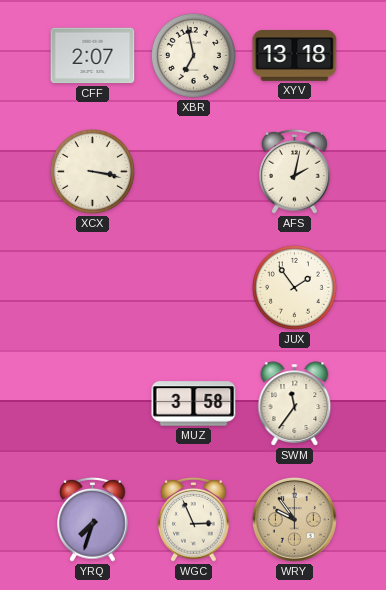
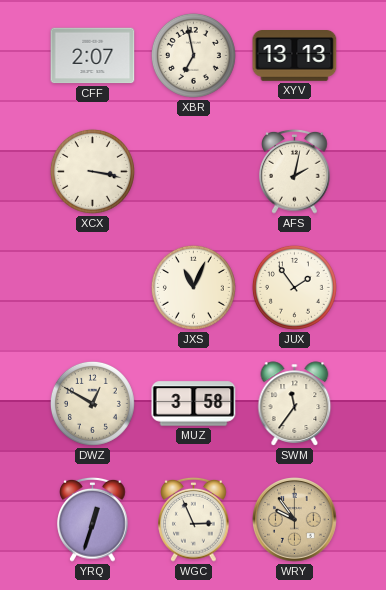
XYV: 13:18 -> 13:13
JXS: none -> 11:04
DWZ: none -> 12:50
YRQ: 7:33 -> 12:33
